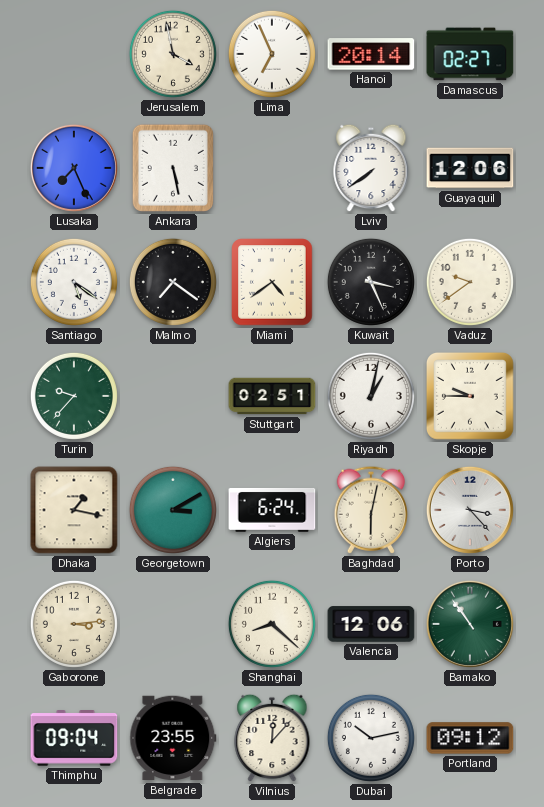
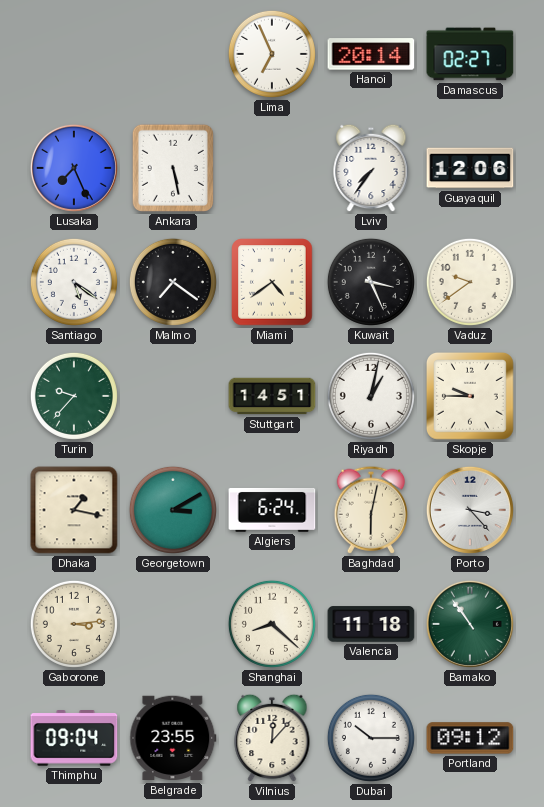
Jerusalem: 3:58 -> none
Lviv: 7:39 -> 7:36
Stuttgart: 02:51 -> 14:51
Valencia: 12:06 -> 11:18
Dubai: 10:13 -> 10:15
